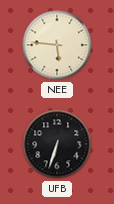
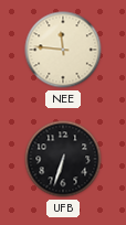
NEE: 5:46 -> 11:46
